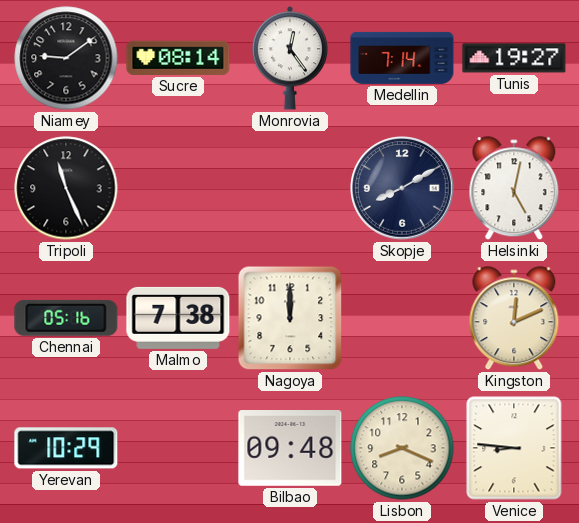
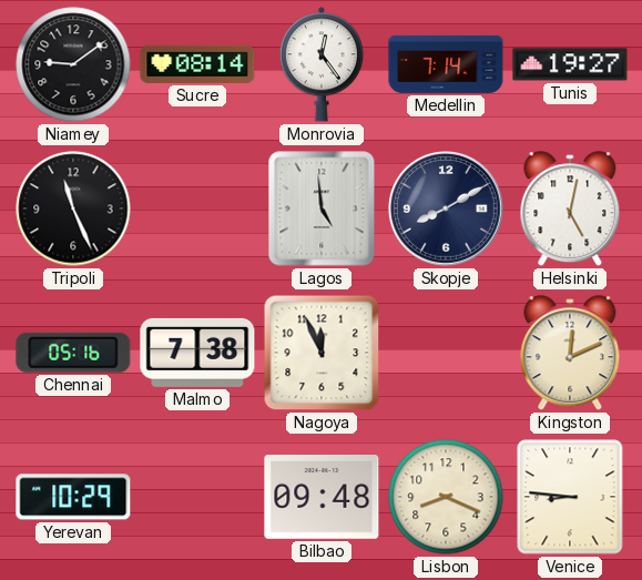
Lagos: none -> 4:59
Nagoya: 12:00 -> 11:56
